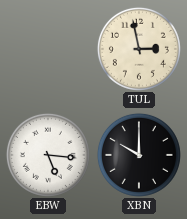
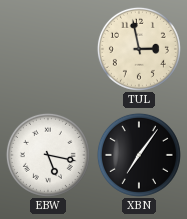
EBW: 5:16 -> 5:17
XBN: 10:00 -> 7:06
